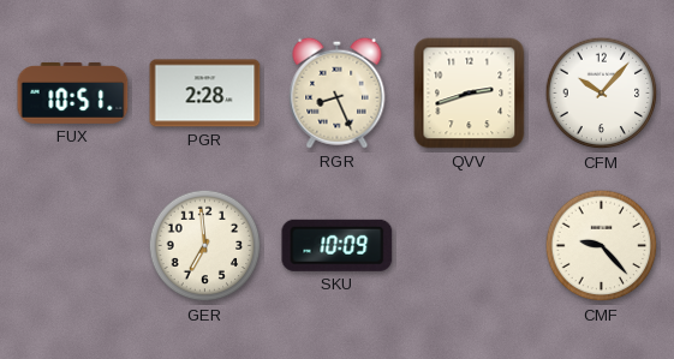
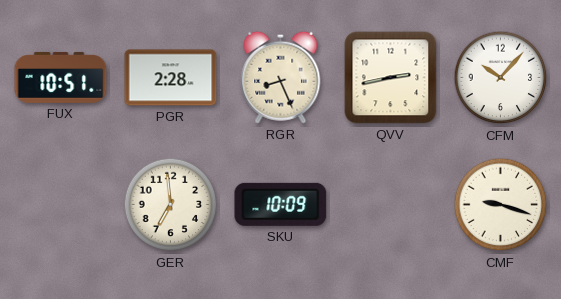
QVV: 2:42 -> 2:43
CMF: 9:23 -> 9:18
